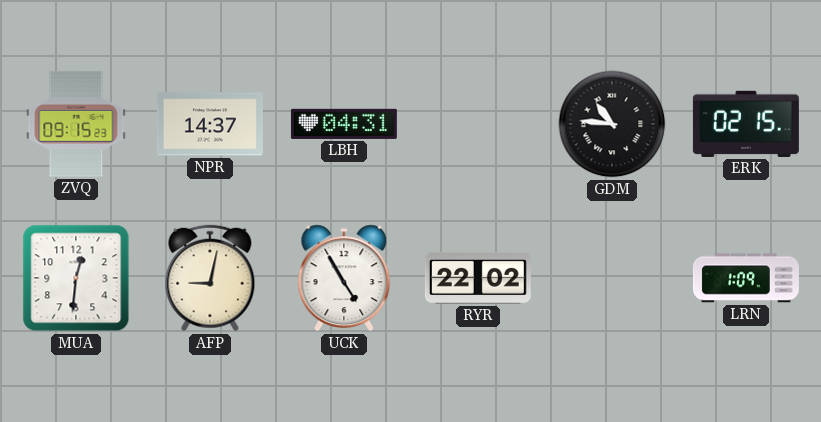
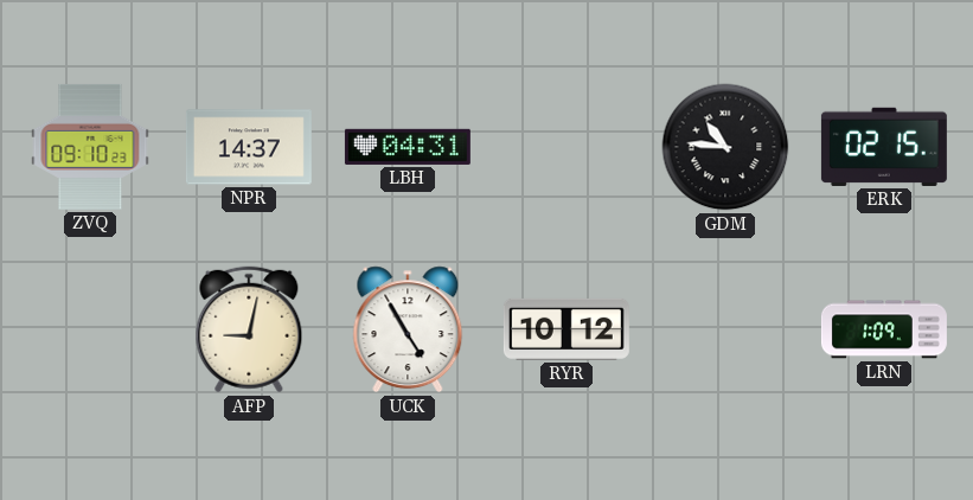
ZVQ: 09:15 -> 09:10
MUA: 12:31 -> none
RYR: 22:02 -> 10:12
